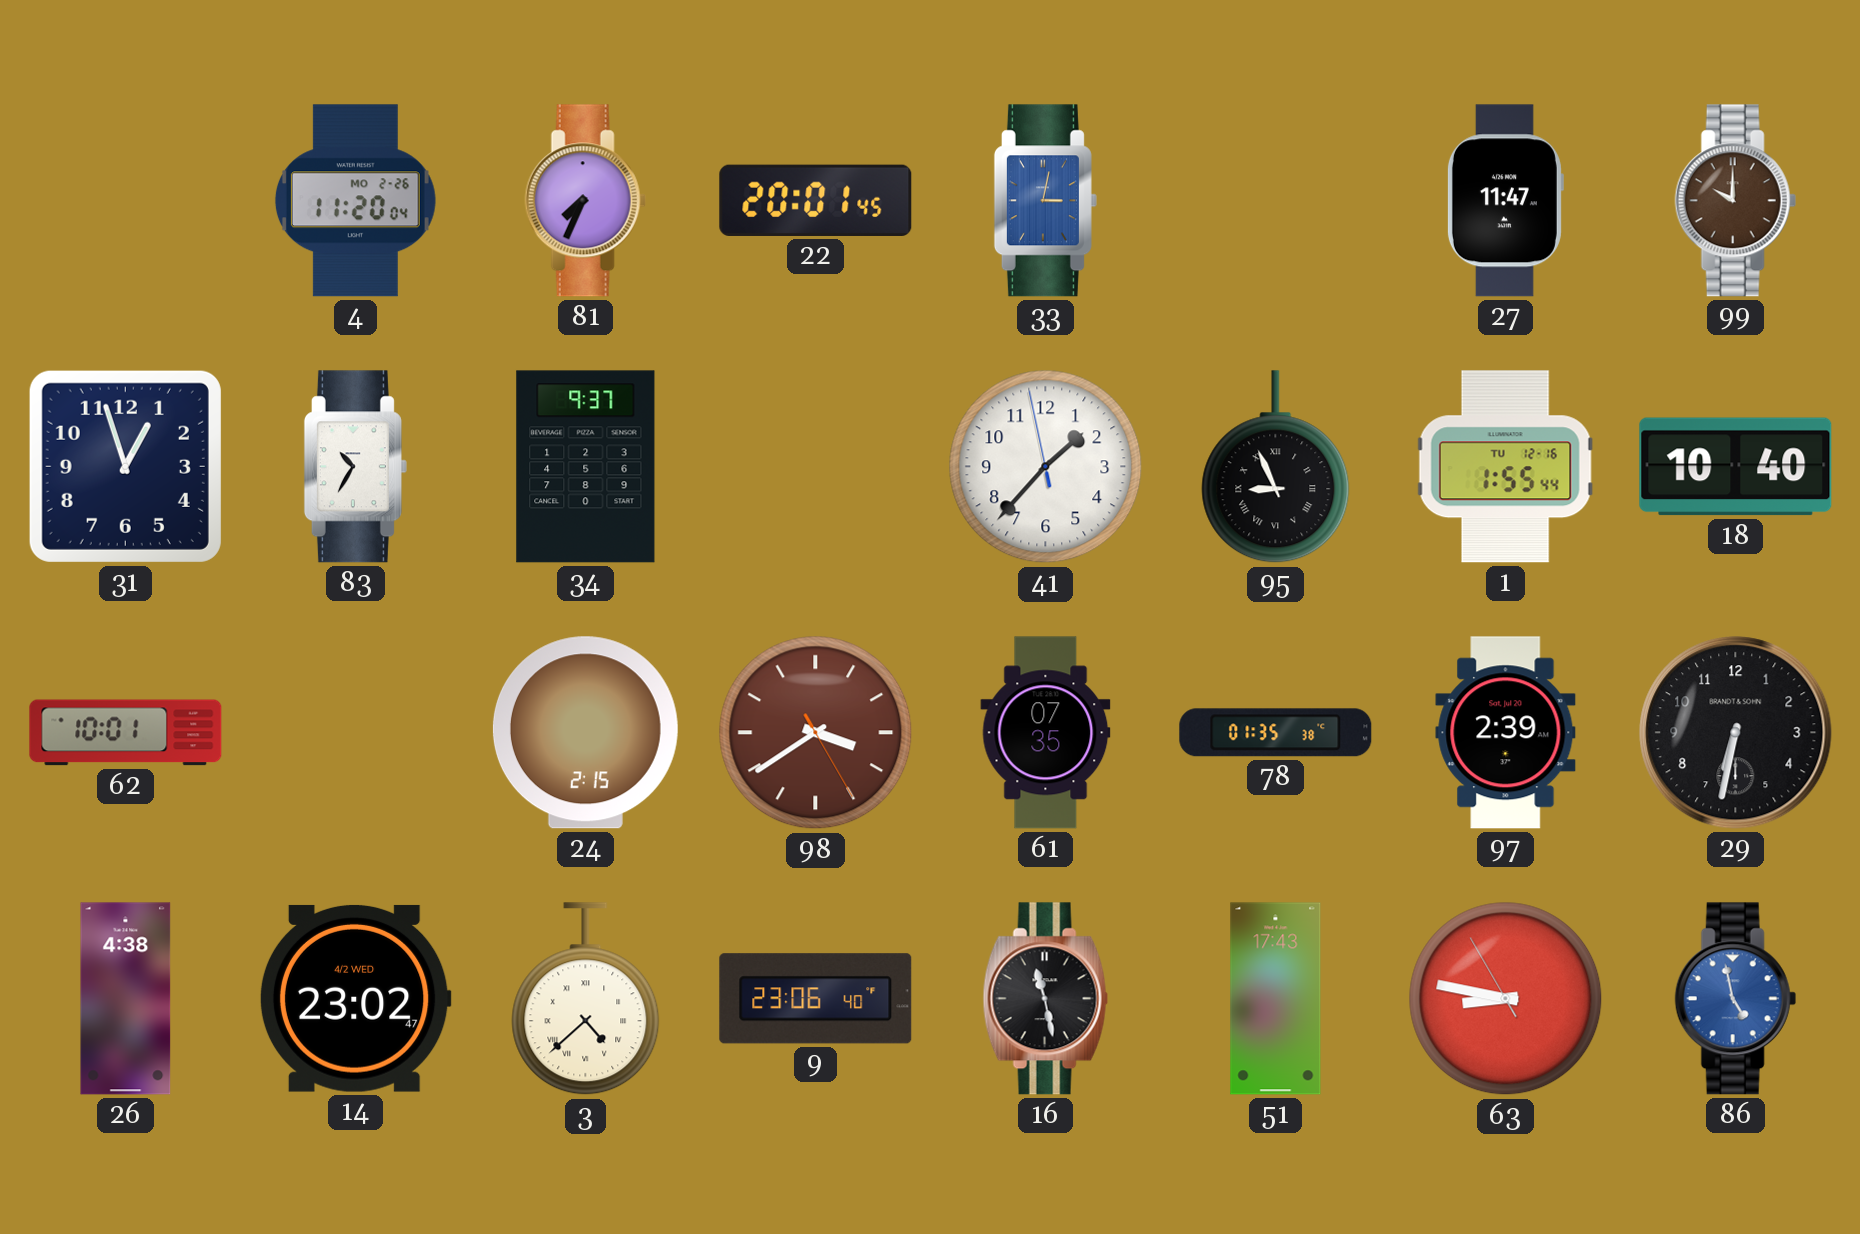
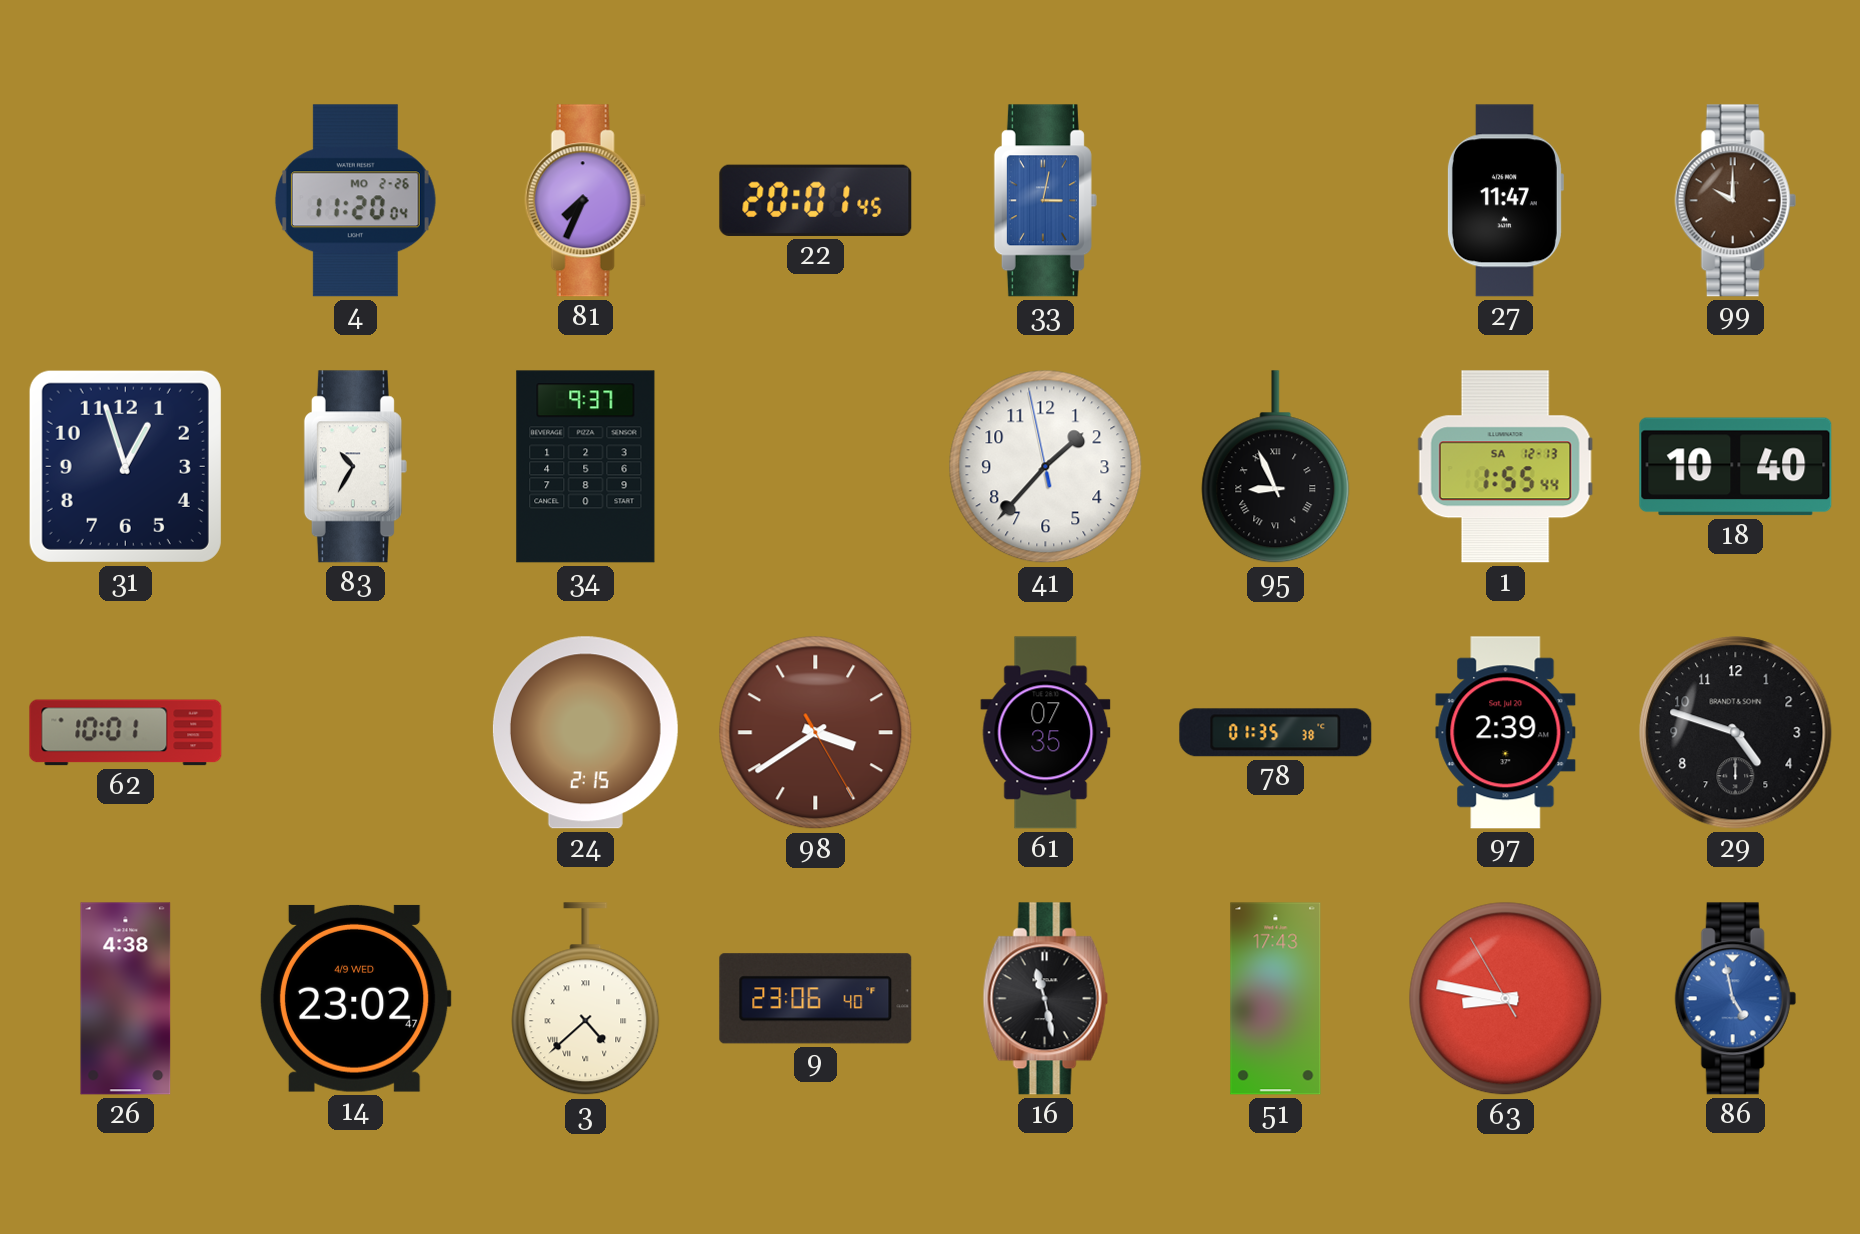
1 date: TU 12-16 -> SA 12-13
29: 6:32 -> 4:48
14 date: 4/2 WED -> 4/9 WED
